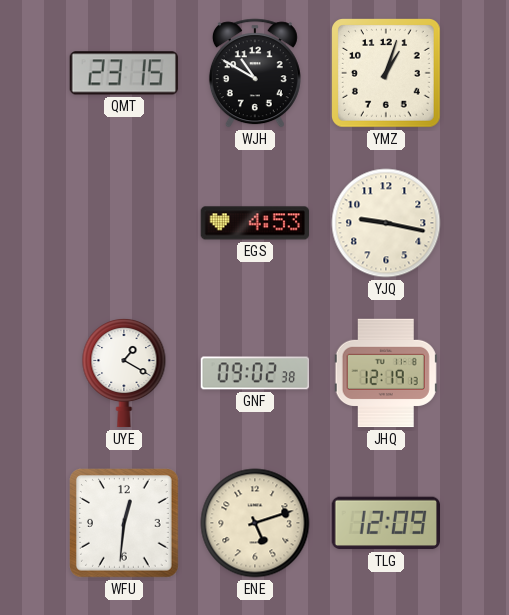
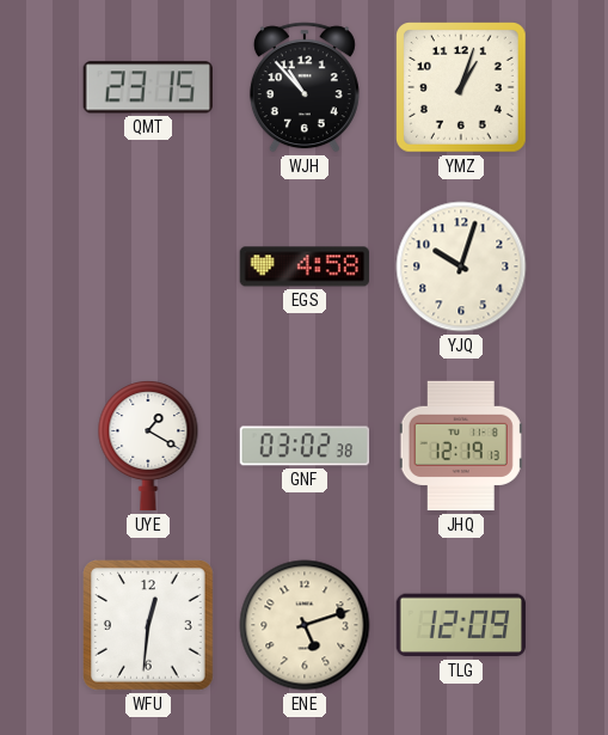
WJH: 10:50 -> 10:53
EGS: 4:53 -> 4:58
YJQ: 9:17 -> 10:03
GNF: 09:02 -> 03:02
